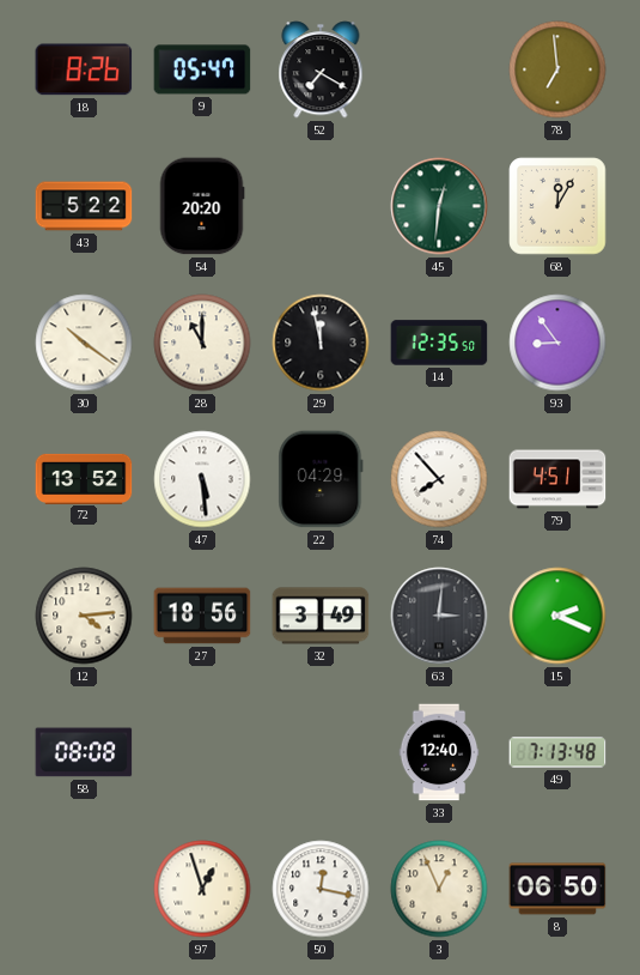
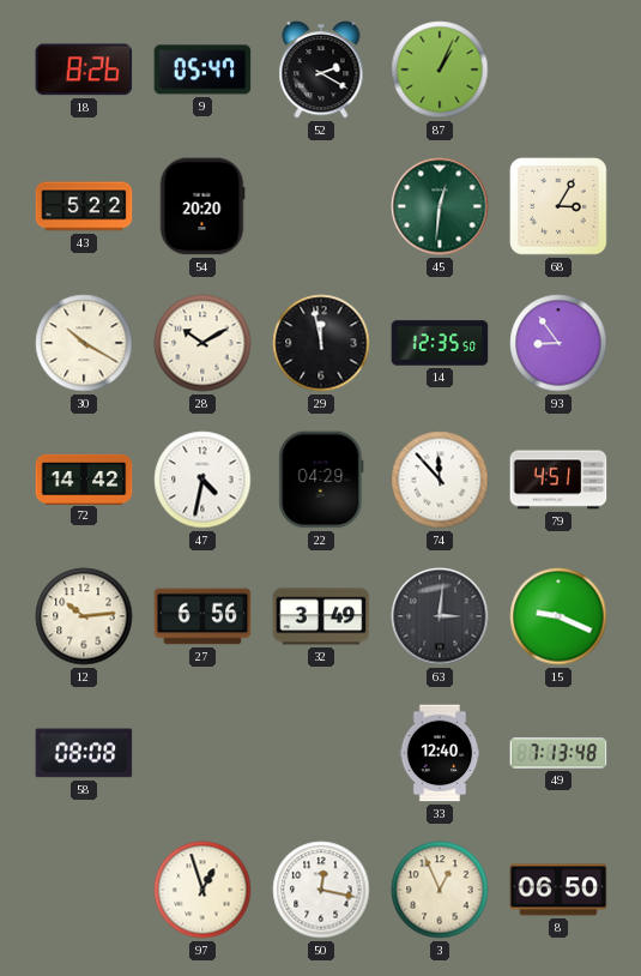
52: 7:20 -> 2:20
87: none -> 1:04
78: 6:59 -> none
68: 12:05 -> 3:05
30: 10:21 -> 10:20
28: 11:00 -> 10:10
72: 13:52 -> 14:42
47: 5:29 -> 4:32
74: 7:53 -> 11:53
12: 4:14 -> 10:14
27: 18:56 -> 6:56
15: 2:19 -> 9:19
